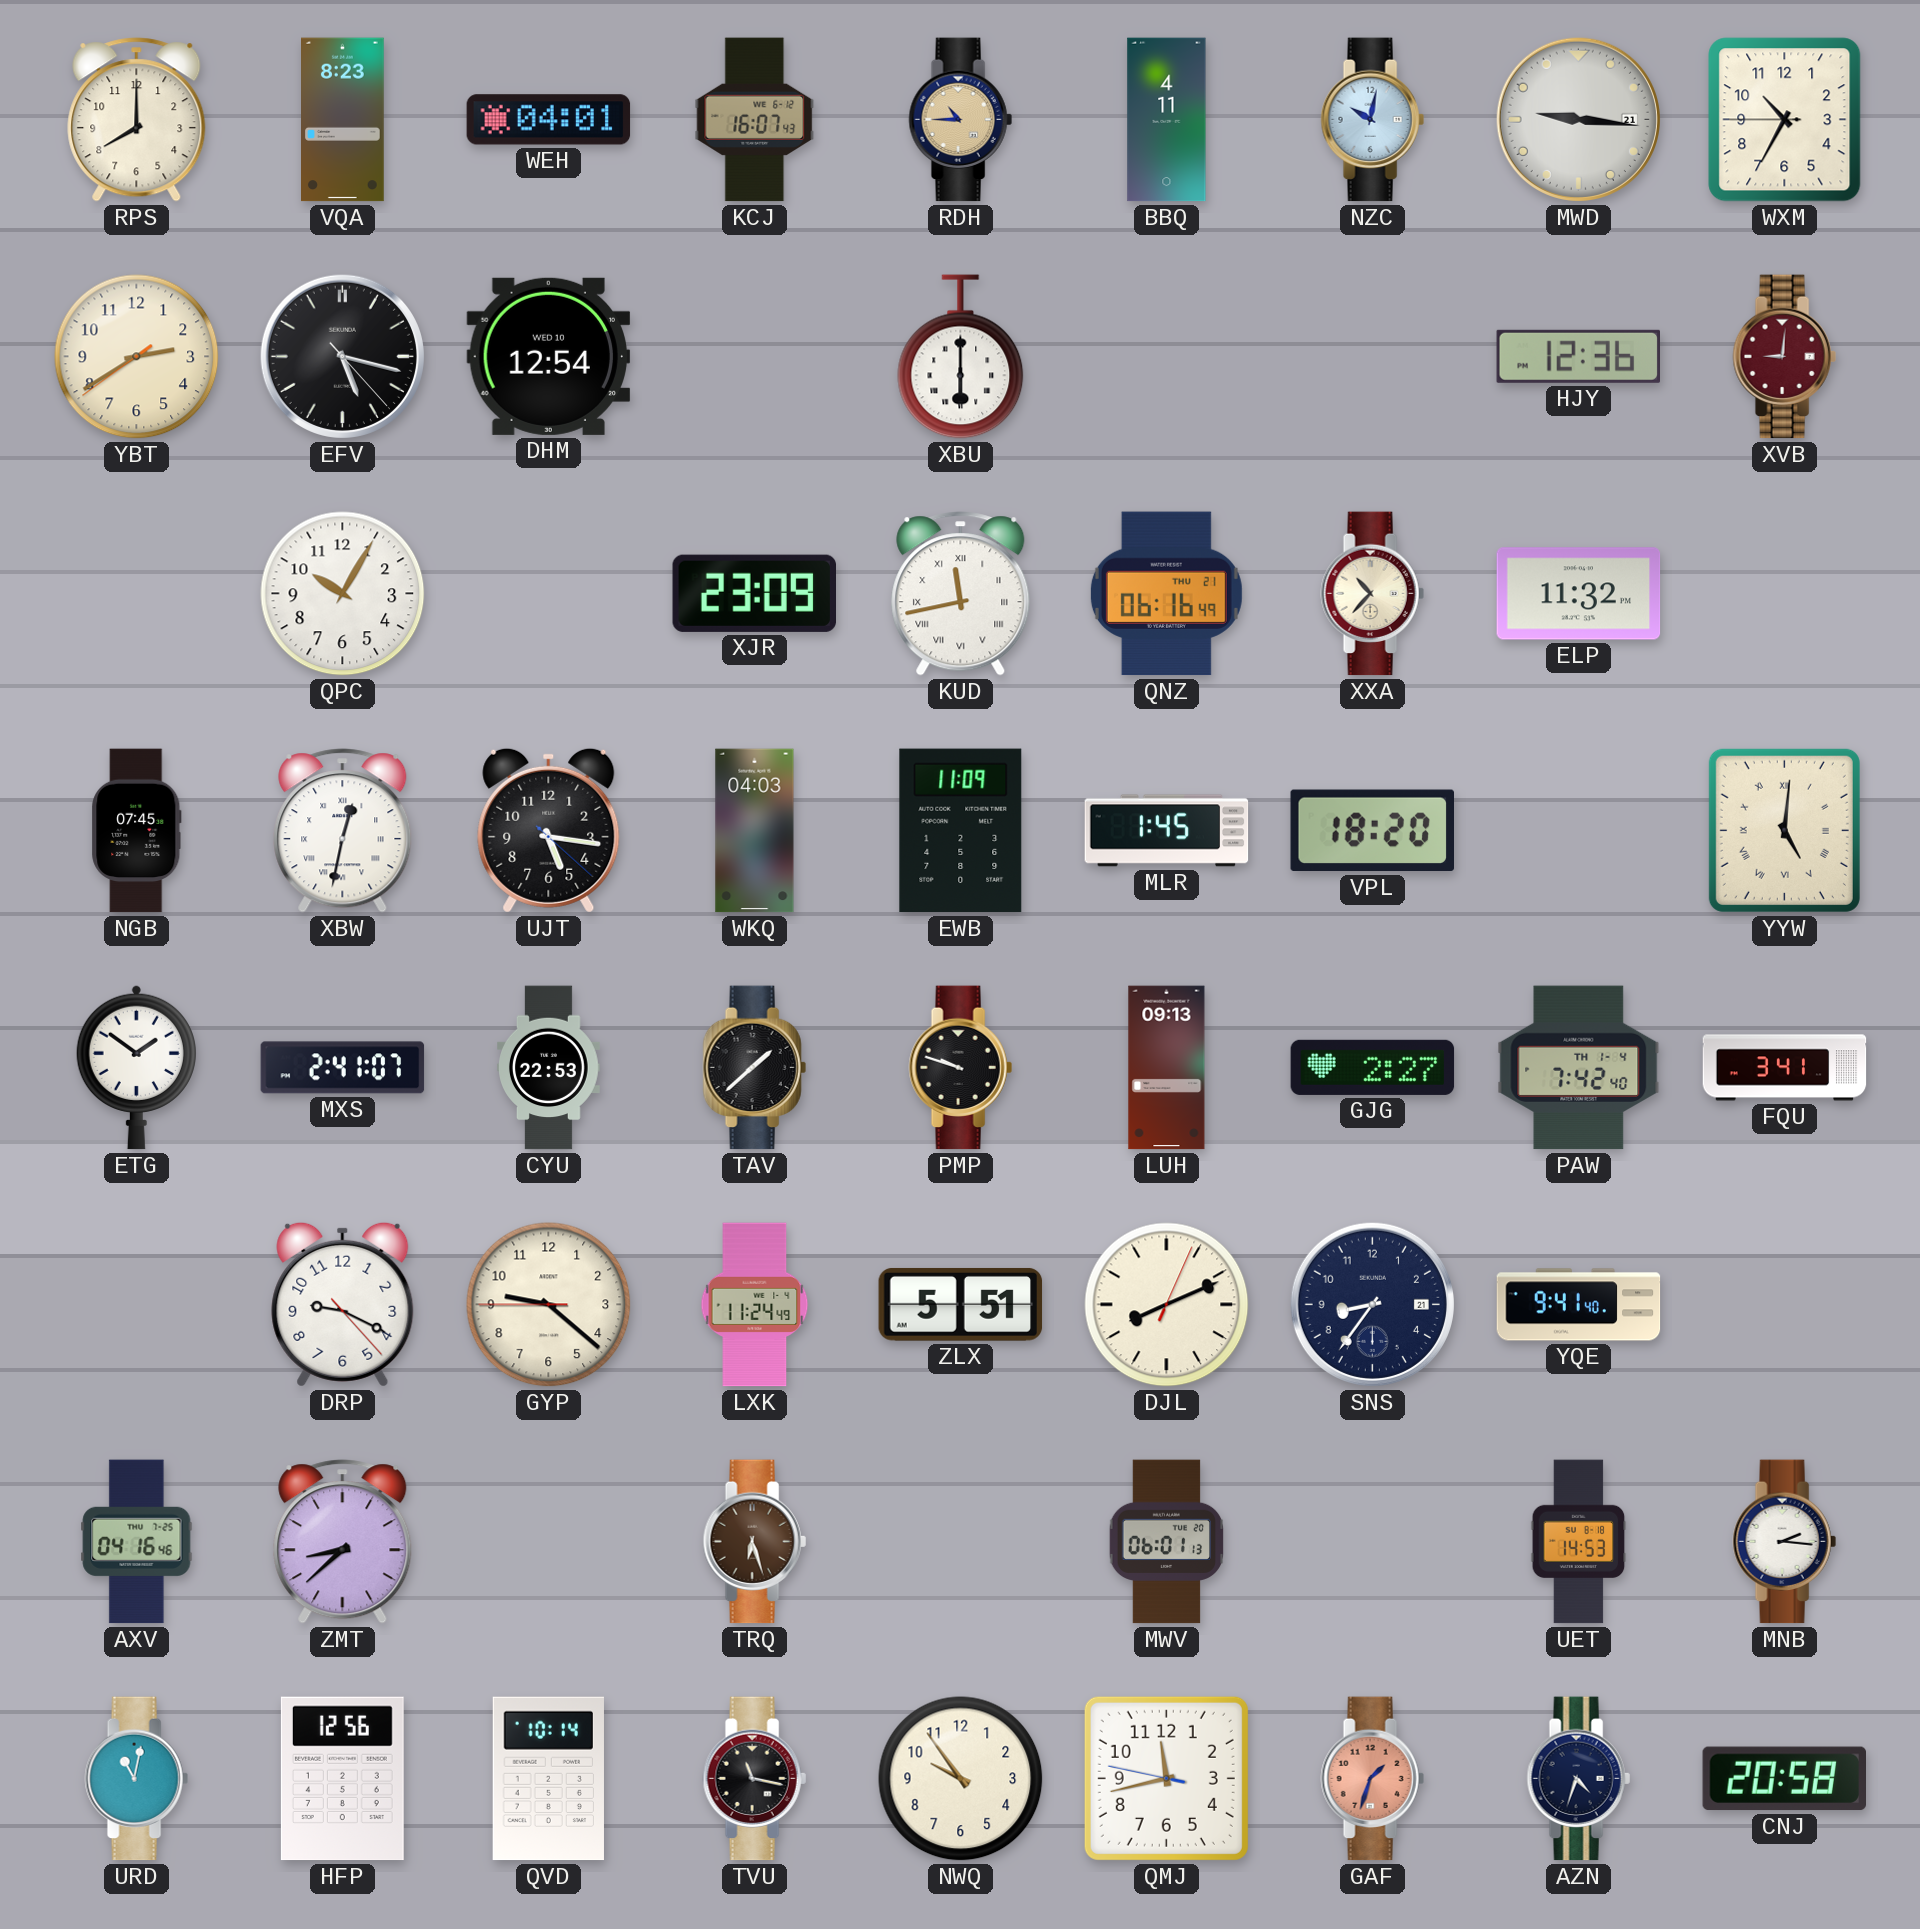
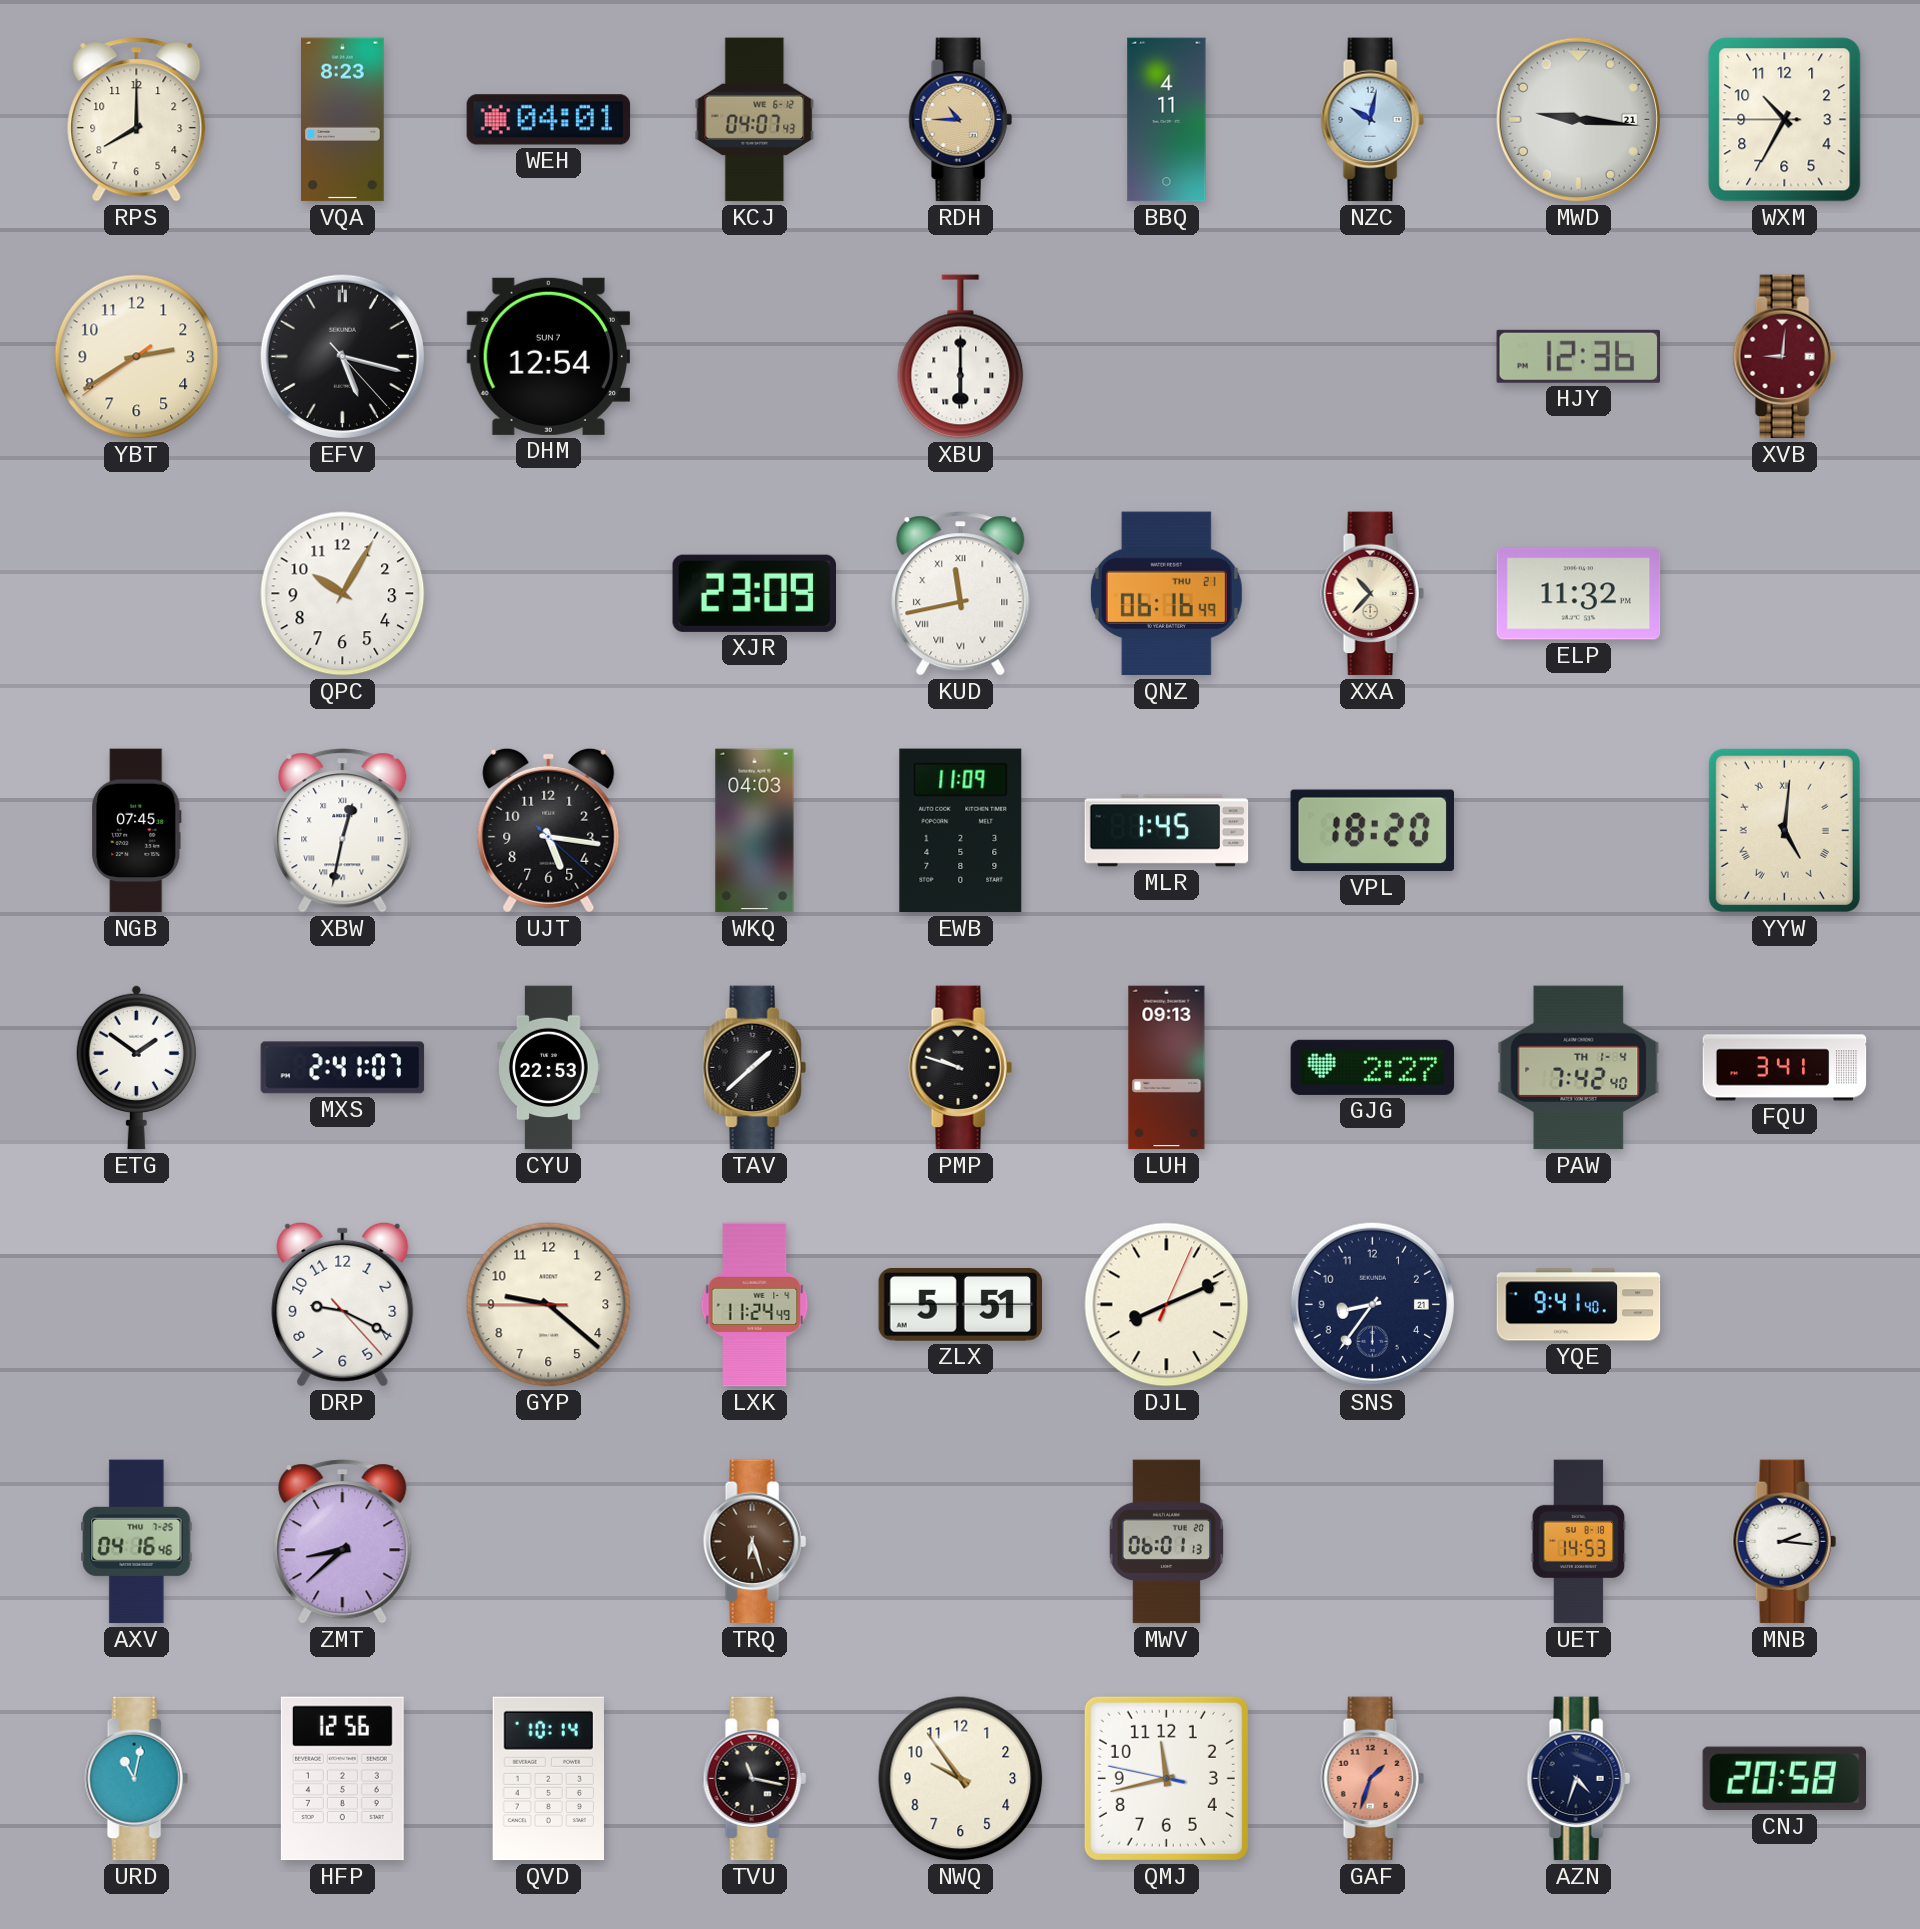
KCJ: 16:07 -> 04:07
DHM date: WED 10 -> SUN 7
